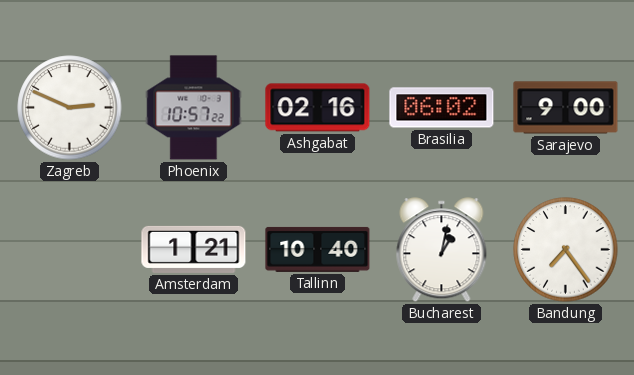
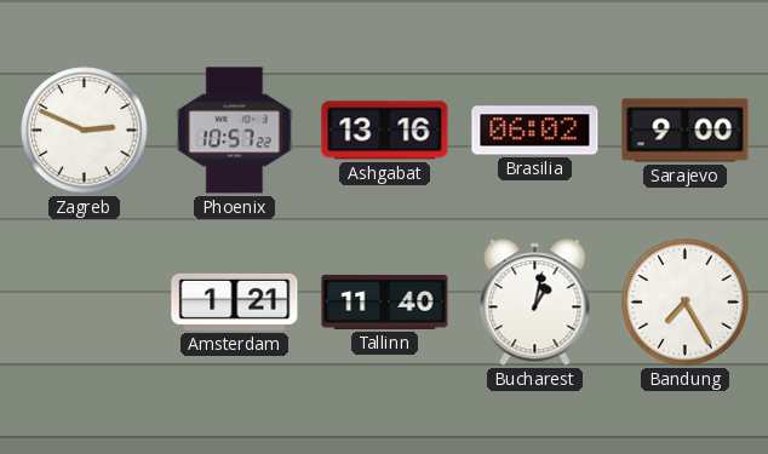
Ashgabat: 02:16 -> 13:16
Tallinn: 10:40 -> 11:40
Bandung: 7:24 -> 7:25
